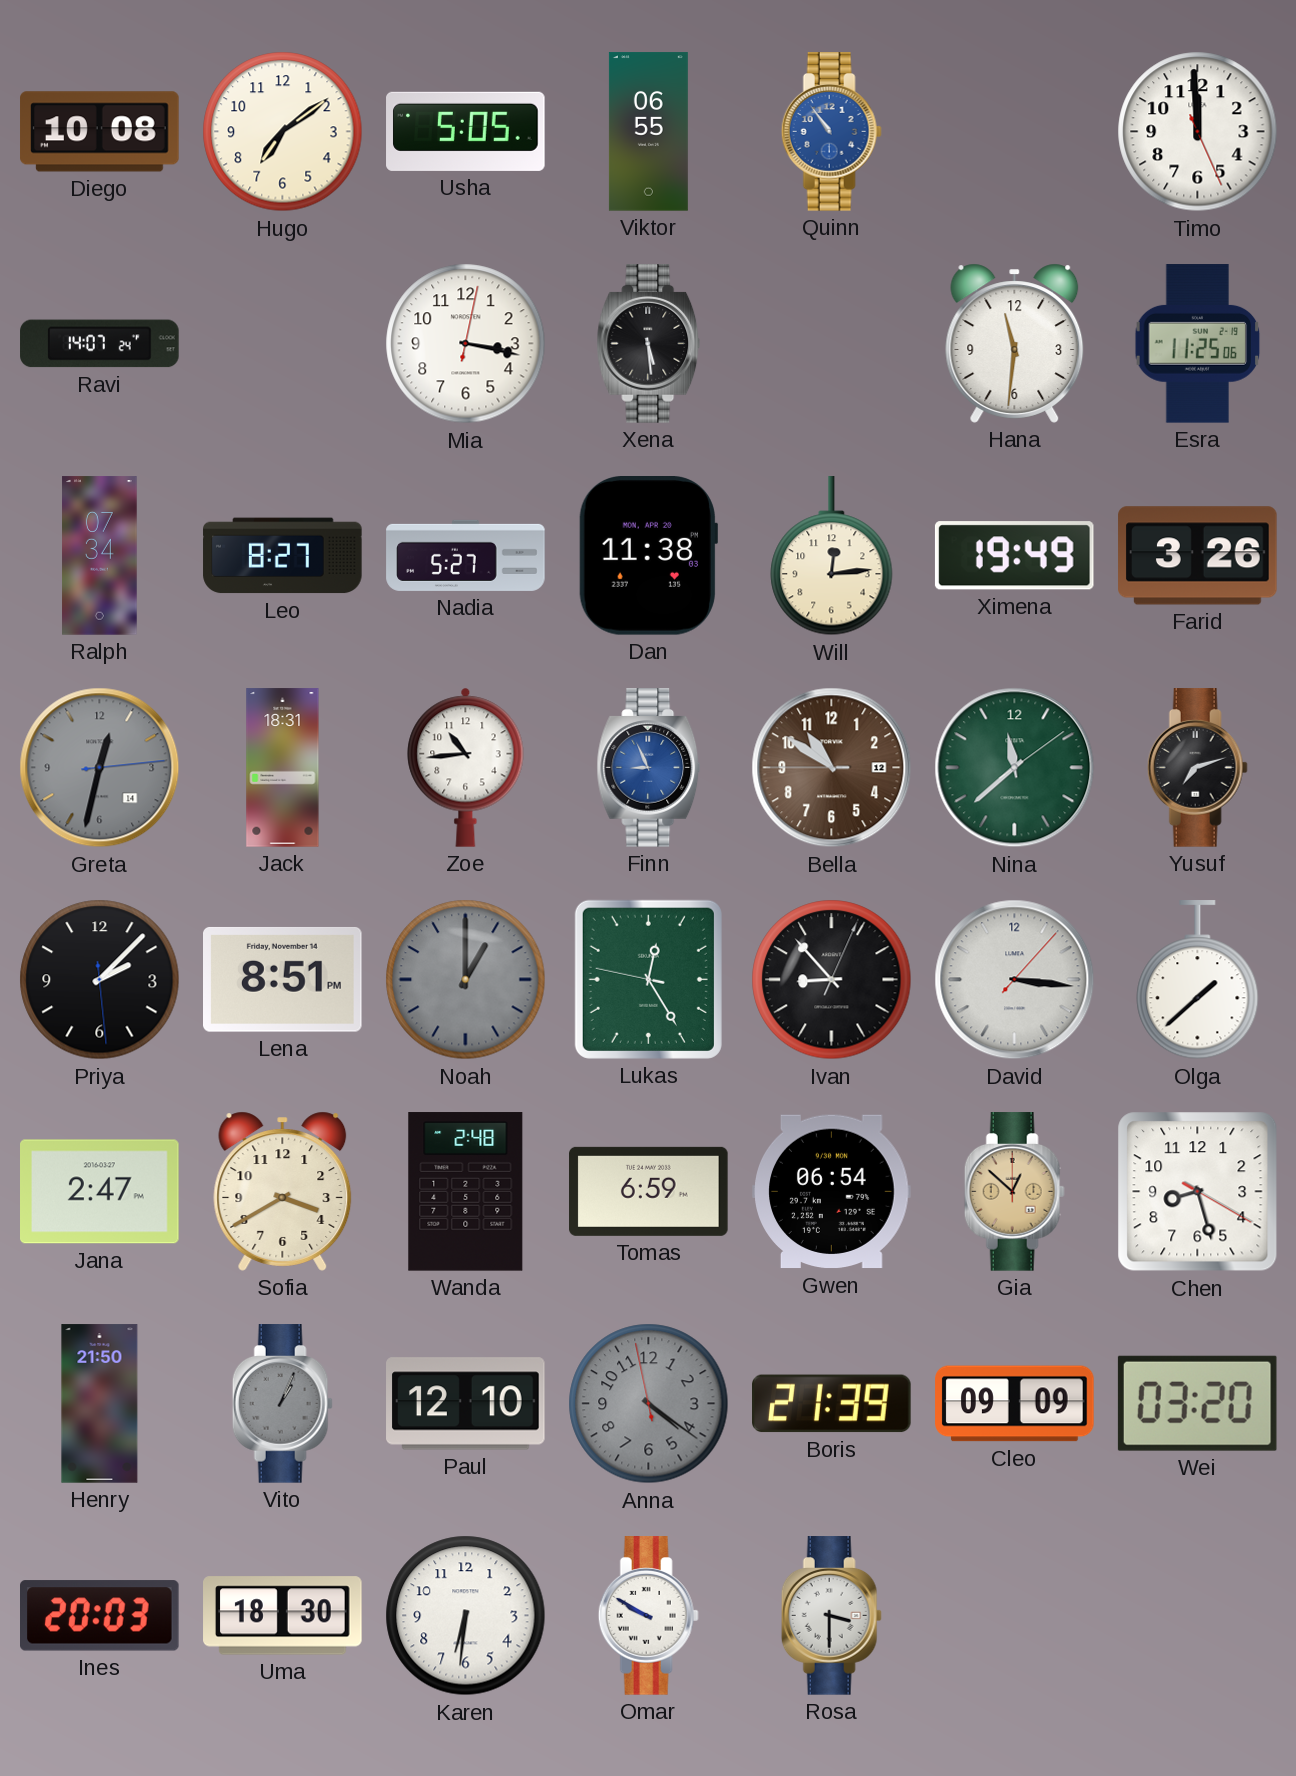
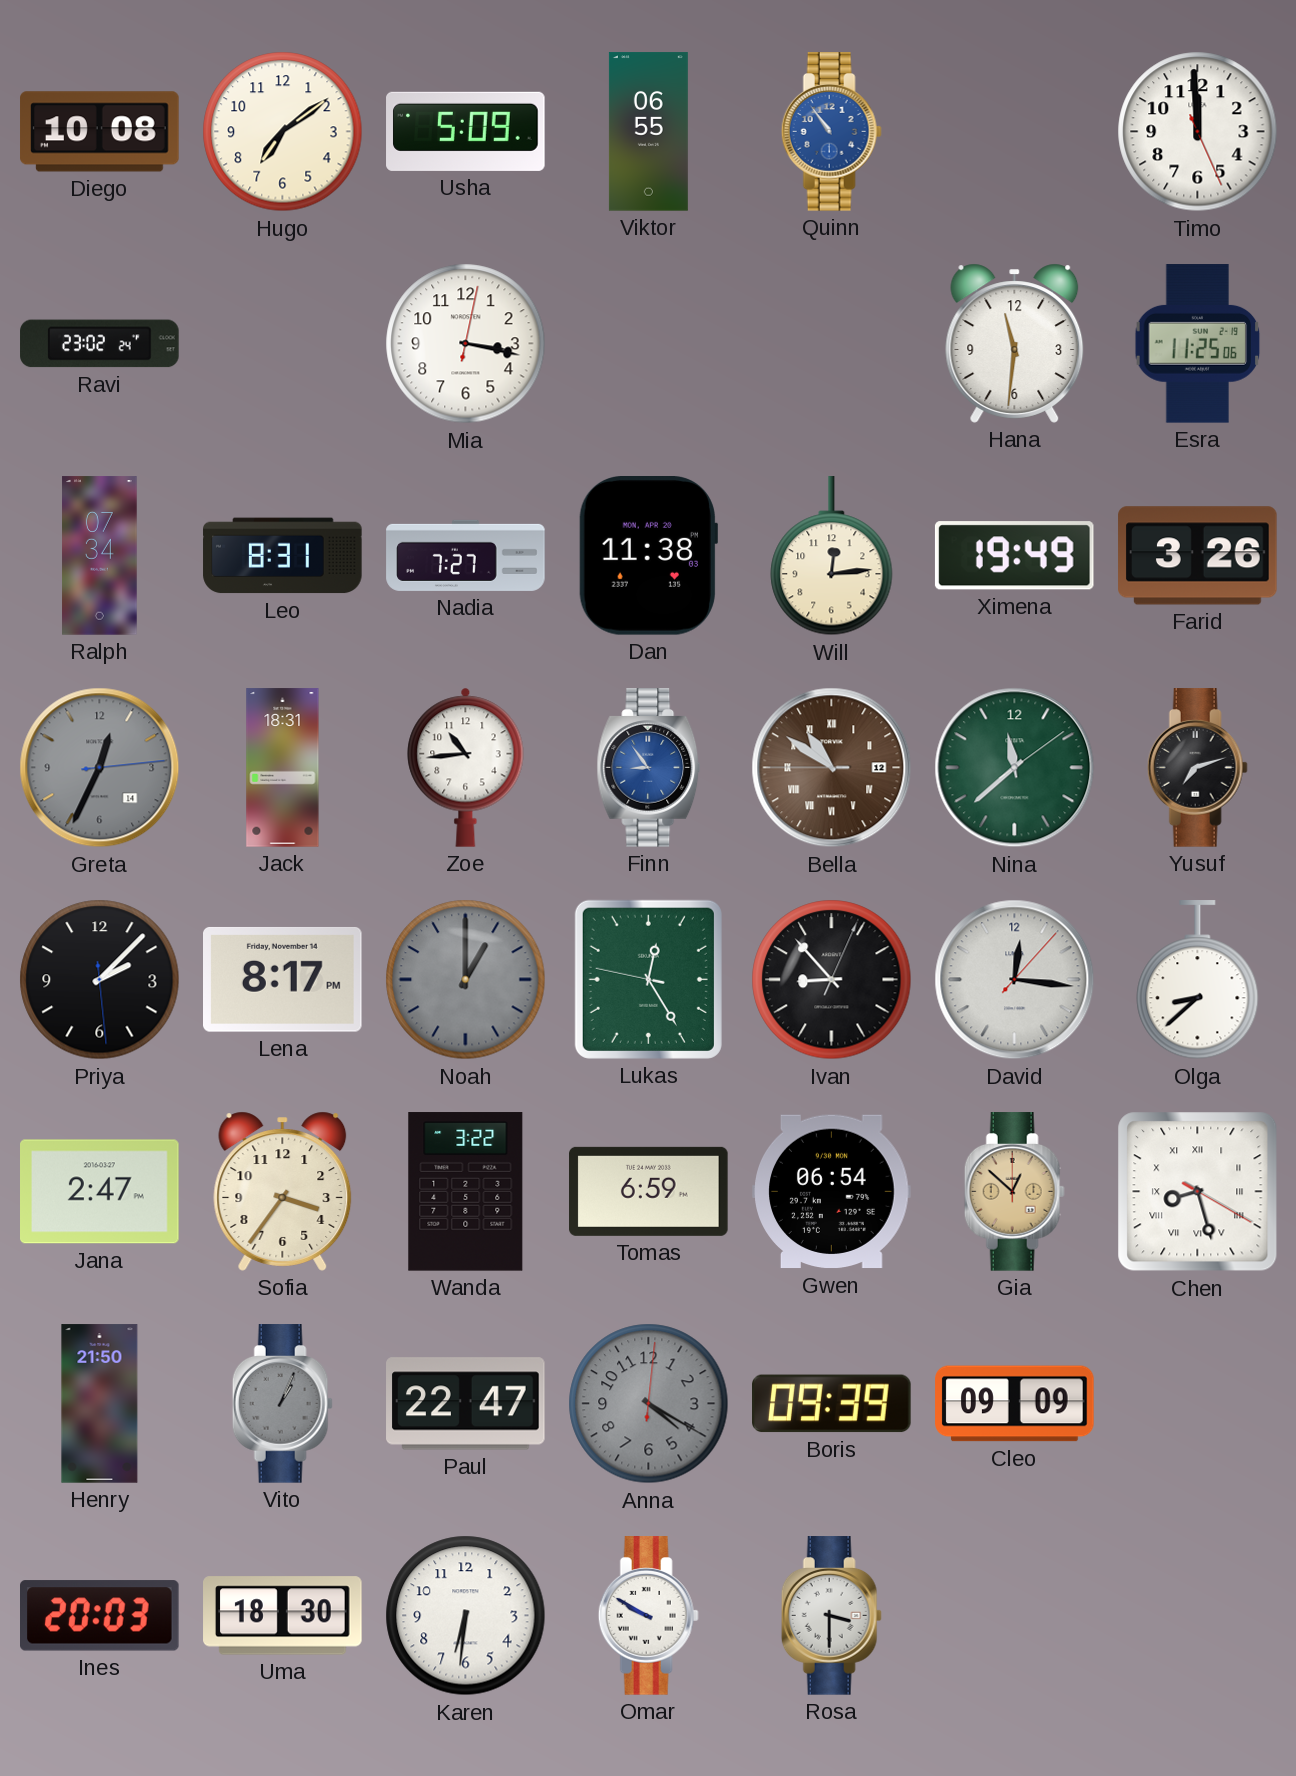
Usha: 5:05 -> 5:09
Ravi: 14:07 -> 23:02
Xena: 5:29 -> none
Leo: 8:27 -> 8:31
Nadia: 5:27 -> 7:27
Greta: 12:32 -> 12:34
Finn: 8:56 -> 8:54
Bella numerals: Arabic -> Roman
Lena: 8:51 -> 8:17
David: 3:16 -> 12:16
Olga: 1:38 -> 8:38
Sofia: 3:40 -> 3:36
Wanda: 2:48 -> 3:22
Chen numerals: Arabic -> Roman
Paul: 12:10 -> 22:47
Anna: 4:20:58 -> 4:20:01
Boris: 21:39 -> 09:39
Wei: 03:20 -> none
